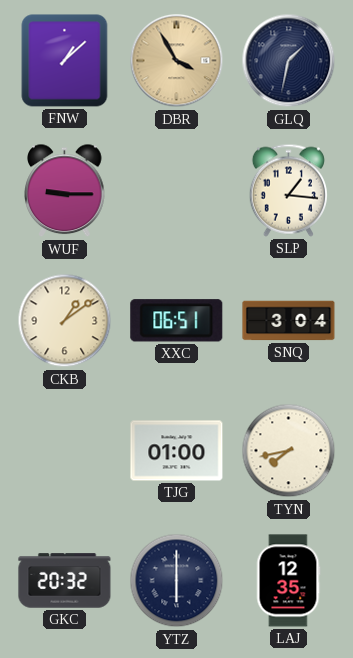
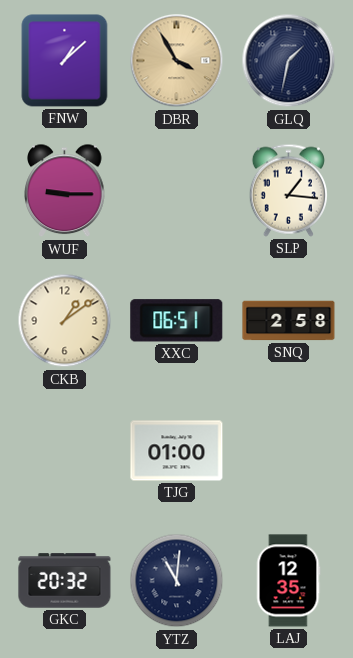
SNQ: 3:04 -> 2:58
TYN: 7:43 -> none
YTZ: 6:00 -> 11:01
